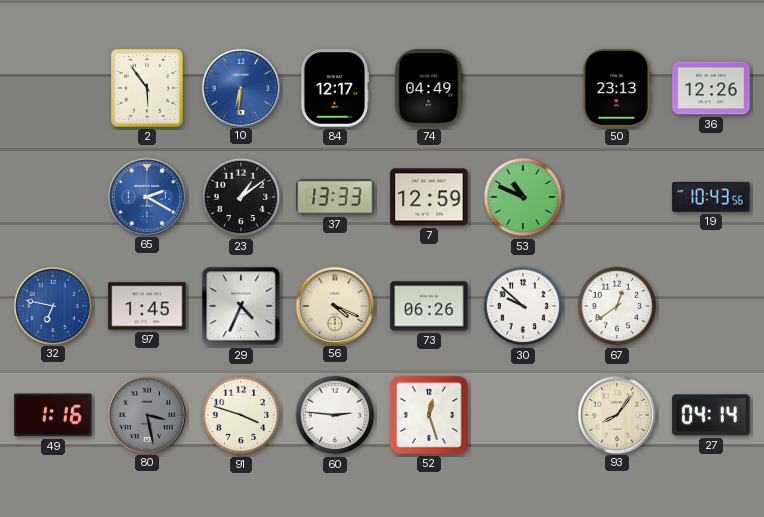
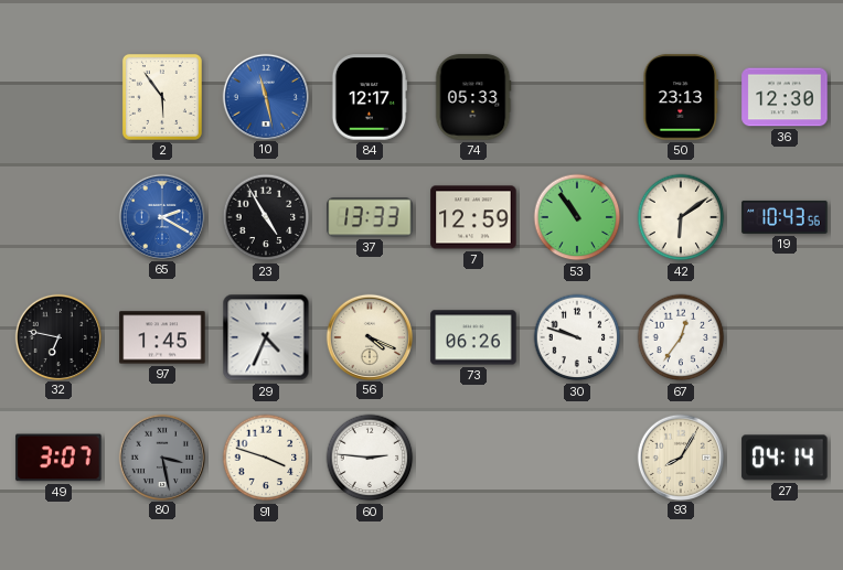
10: 6:31 -> 11:28
74: 04:49 -> 05:33
36: 12:26 -> 12:30
23: 1:09 -> 4:55
53: 10:49 -> 10:54
42: none -> 6:09
32 dial: blue -> black
30: 9:52 -> 9:48
67: 12:39 -> 12:36
49: 1:16 -> 3:07
52: 12:27 -> none
93: 8:06 -> 8:05
